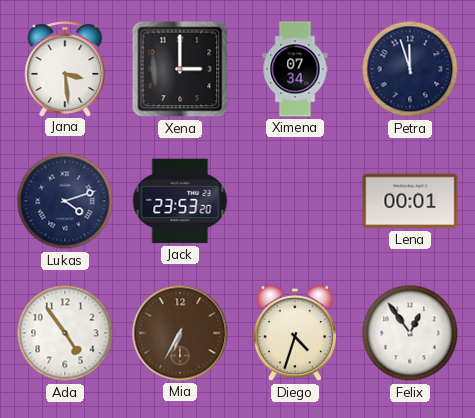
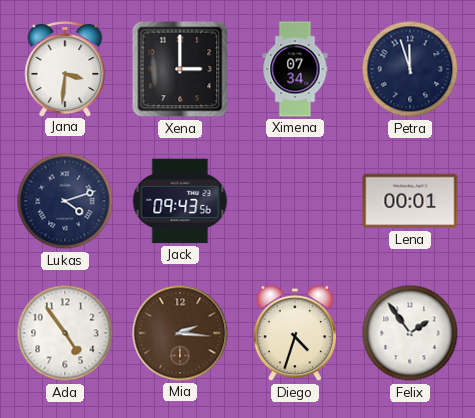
Jana: 3:29 -> 3:31
Jack: 23:53 -> 09:43
Mia: 6:35 -> 2:16
Felix: 12:54 -> 1:54
